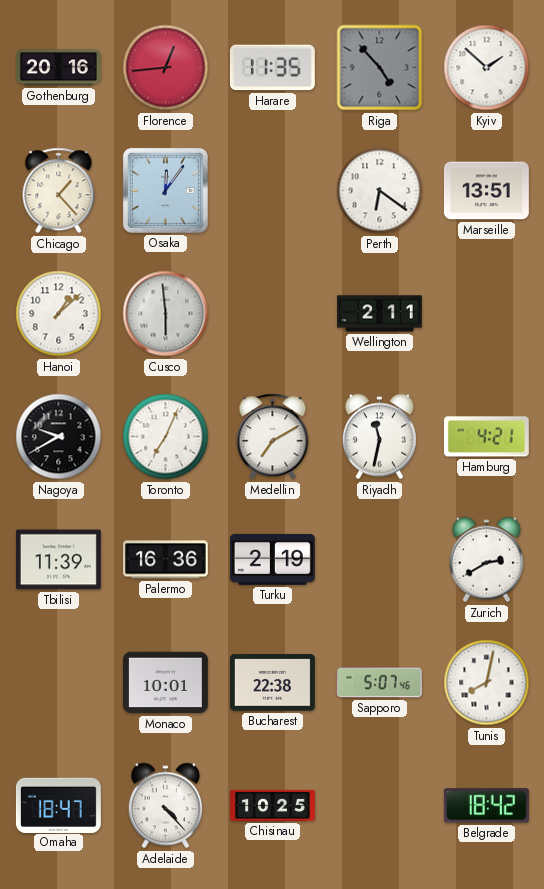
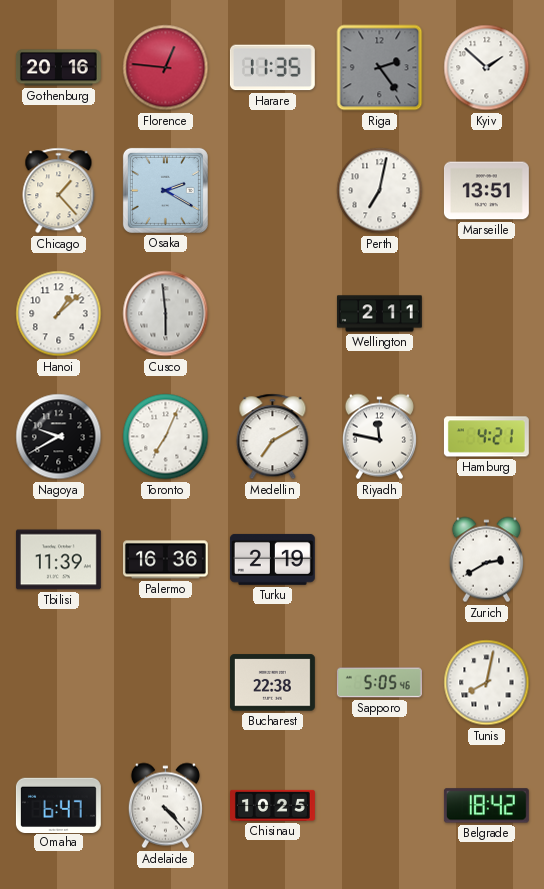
Florence: 12:44 -> 12:46
Riga: 4:53 -> 2:24
Osaka: 12:06 -> 2:20
Perth: 6:21 -> 7:02
Riyadh: 11:32 -> 11:47
Monaco: 10:01 -> none
Sapporo: 5:07 -> 5:05
Omaha: 18:47 -> 6:47
